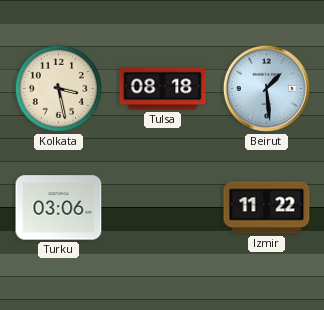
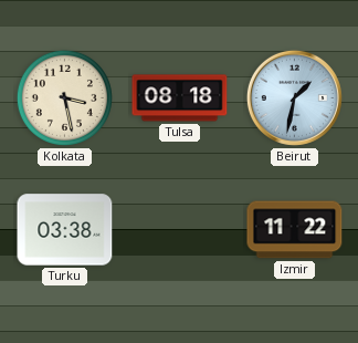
Beirut: 1:29 -> 1:32
Turku: 03:06 -> 03:38
